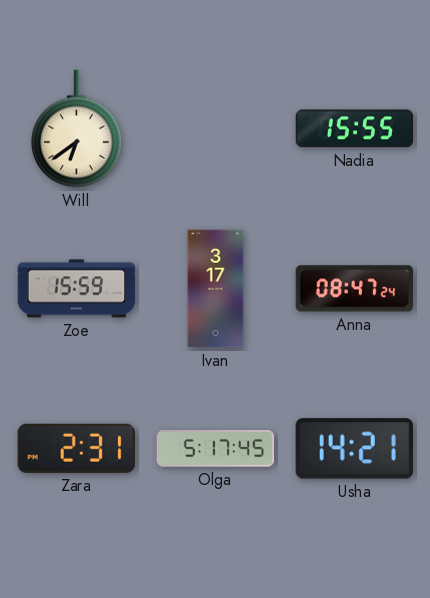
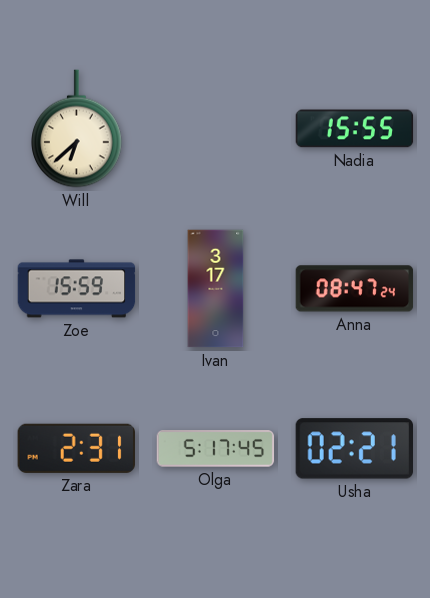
Will: 6:39 -> 6:38
Usha: 14:21 -> 02:21
